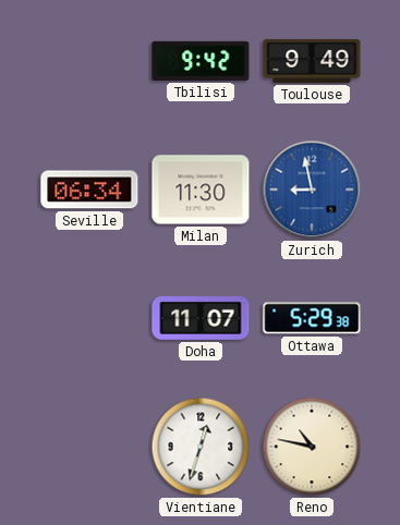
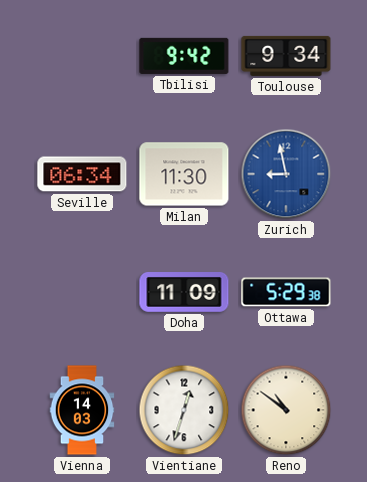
Toulouse: 9:49 -> 9:34
Doha: 11:07 -> 11:09
Vienna: none -> 14:03
Reno: 10:47 -> 10:51
